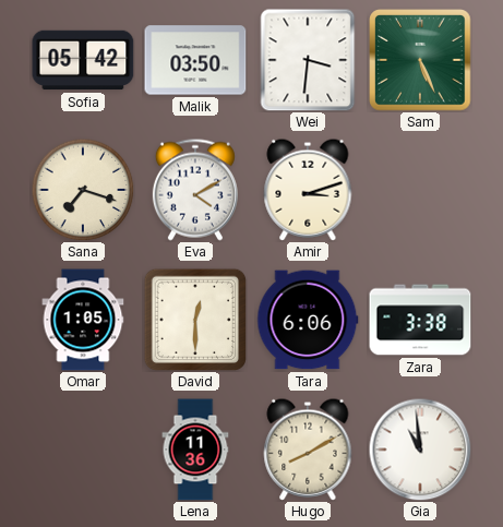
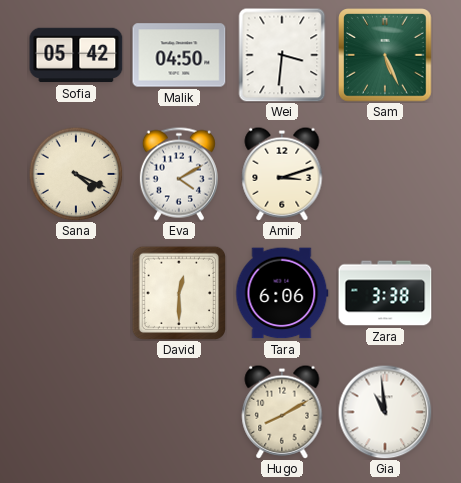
Malik: 03:50 -> 04:50
Sana: 7:18 -> 4:19
Omar: 1:05 -> none
Lena: 11:36 -> none
